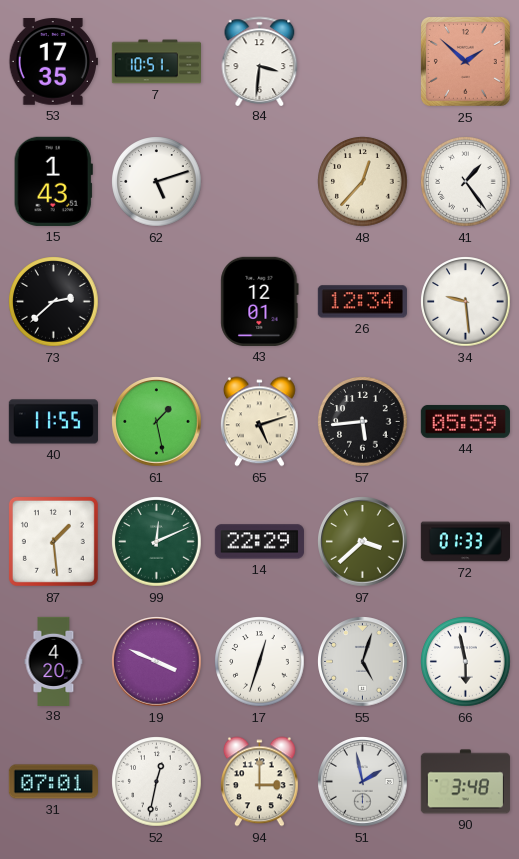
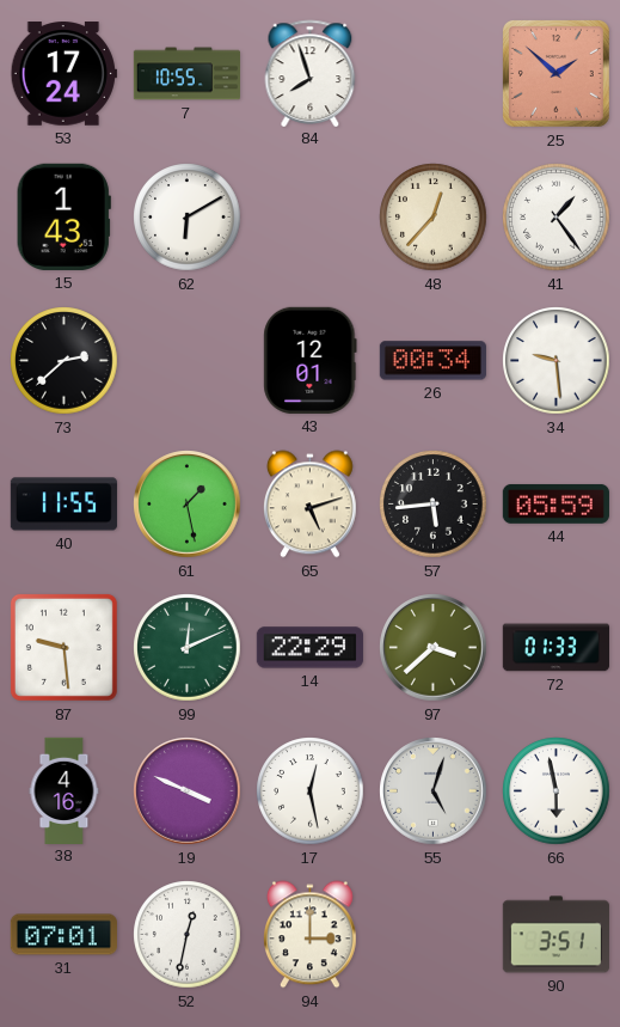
53: 17:35 -> 17:24
7: 10:51 -> 10:55
84: 3:31 -> 7:57
62: 5:12 -> 6:10
26: 12:34 -> 00:34
87: 1:29 -> 9:29
38: 4:20 -> 4:16
17: 12:33 -> 12:28
51: 1:58 -> none
90: 3:48 -> 3:51
